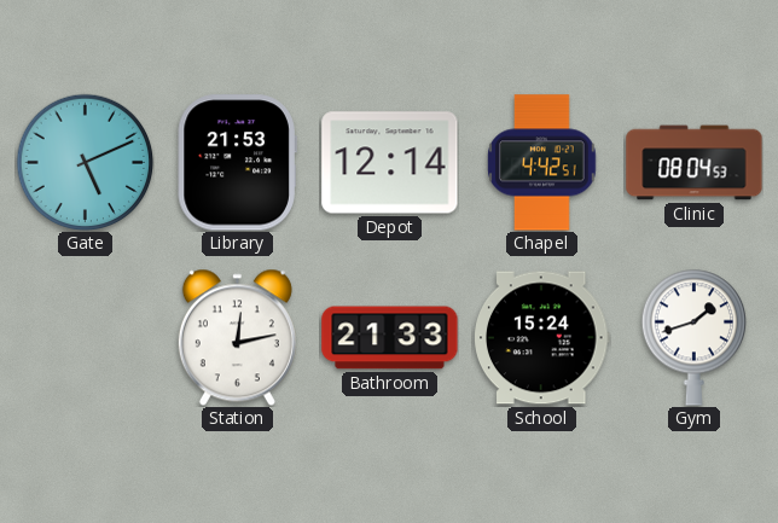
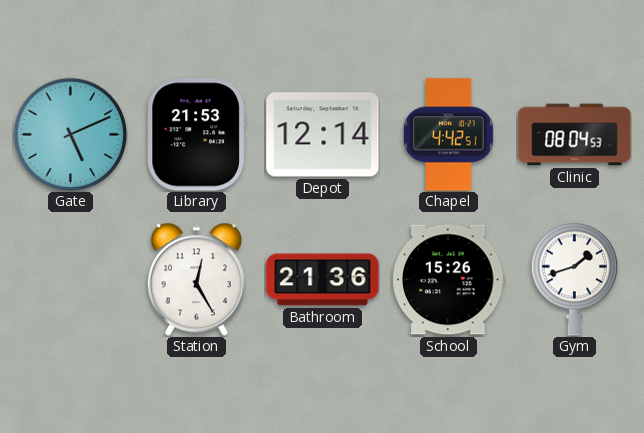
Station: 12:13 -> 12:25
Bathroom: 21:33 -> 21:36
School: 15:24 -> 15:26
